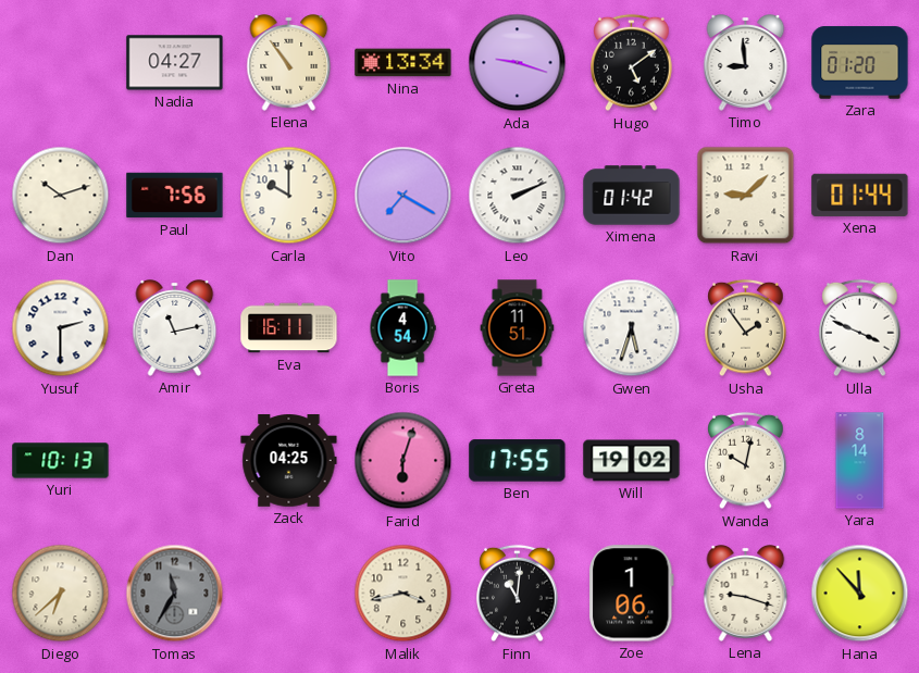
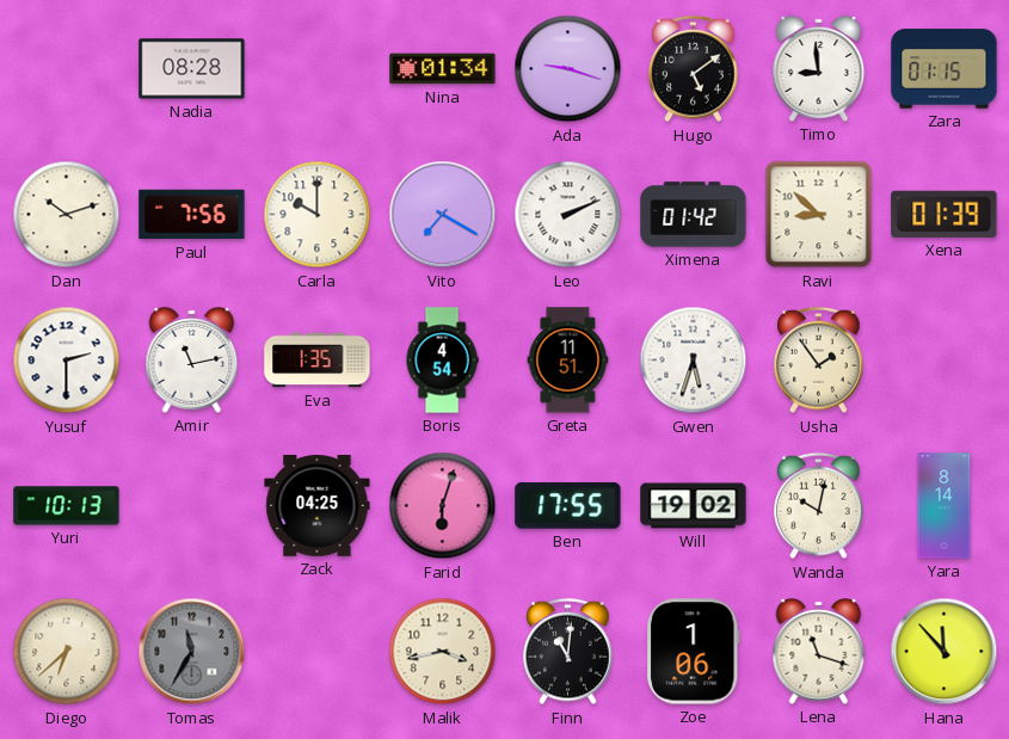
Nadia: 04:27 -> 08:28
Elena: 10:54 -> none
Nina: 13:34 -> 01:34
Zara: 01:20 -> 01:15
Ravi: 9:08 -> 8:52
Xena: 01:44 -> 01:39
Eva: 16:11 -> 1:35
Ulla: 3:49 -> none
Lena: 9:18 -> 11:18
